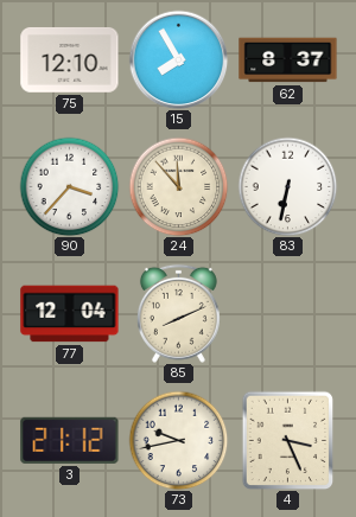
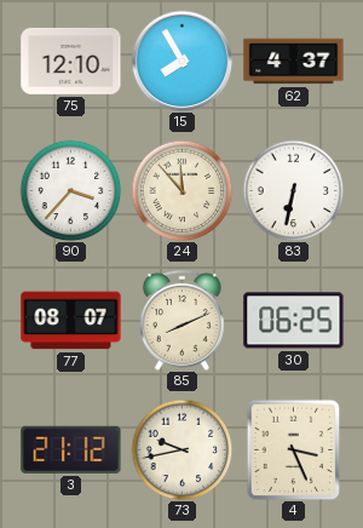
62: 8:37 -> 4:37
77: 12:04 -> 08:07
30: none -> 06:25
